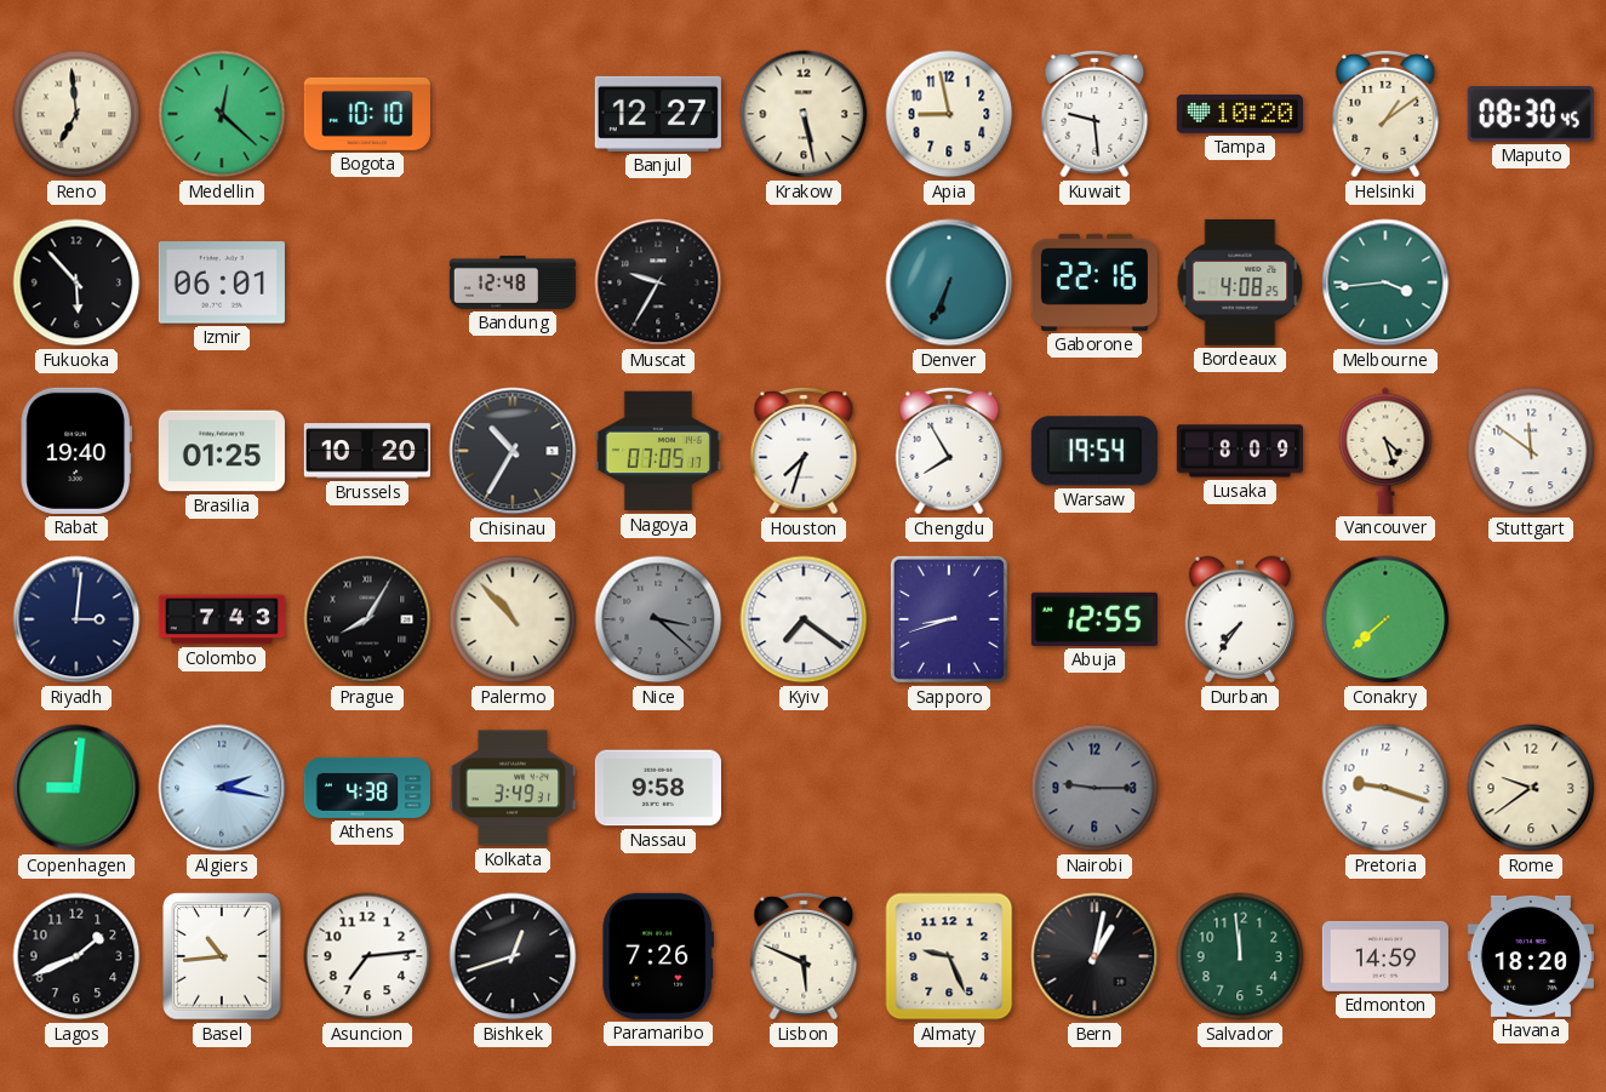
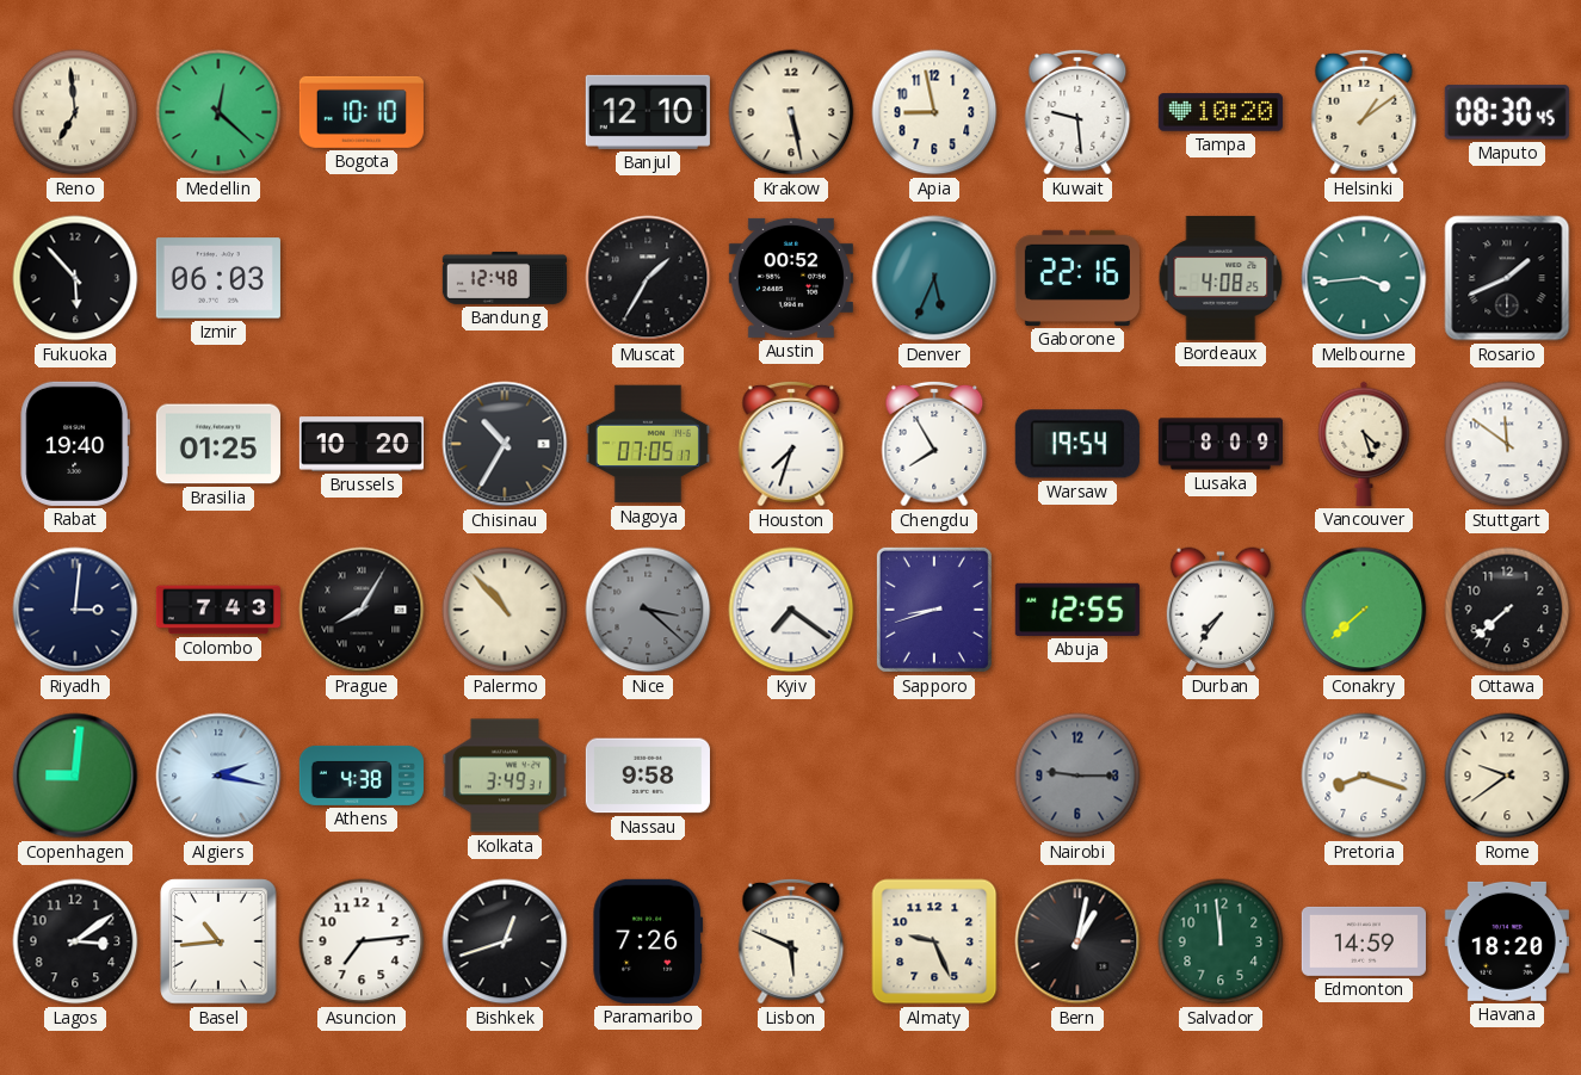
Banjul: 12:27 -> 12:10
Izmir: 06:01 -> 06:03
Muscat: 9:35 -> 1:35
Austin: none -> 00:52
Denver: 6:34 -> 5:34
Rosario: none -> 1:41
Ottawa: none -> 7:38
Pretoria: 9:18 -> 8:18
Lagos: 1:41 -> 3:09
